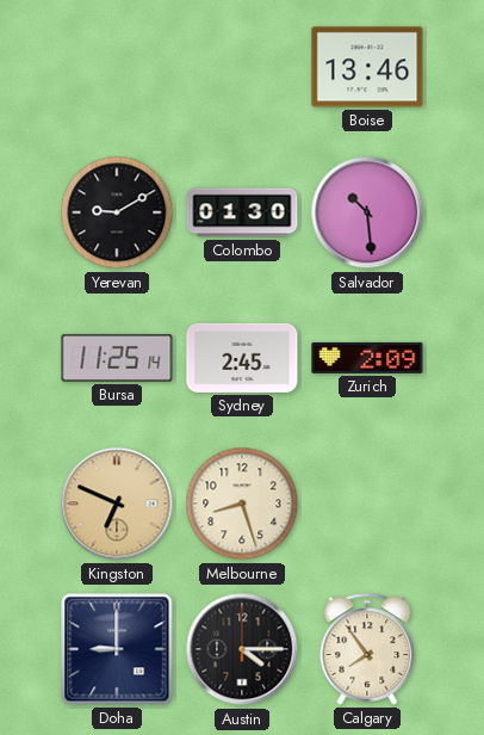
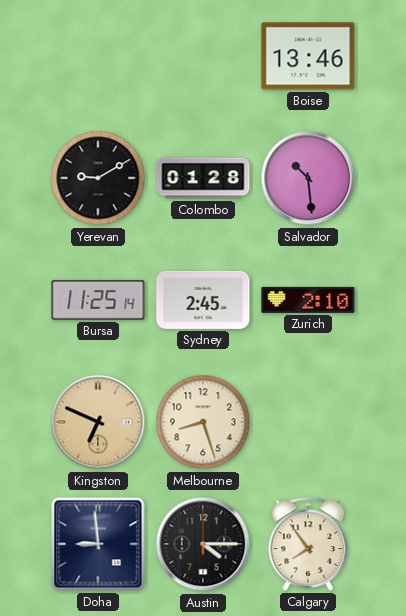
Colombo: 01:30 -> 01:28
Zurich: 2:09 -> 2:10
Doha: 9:00 -> 8:59
